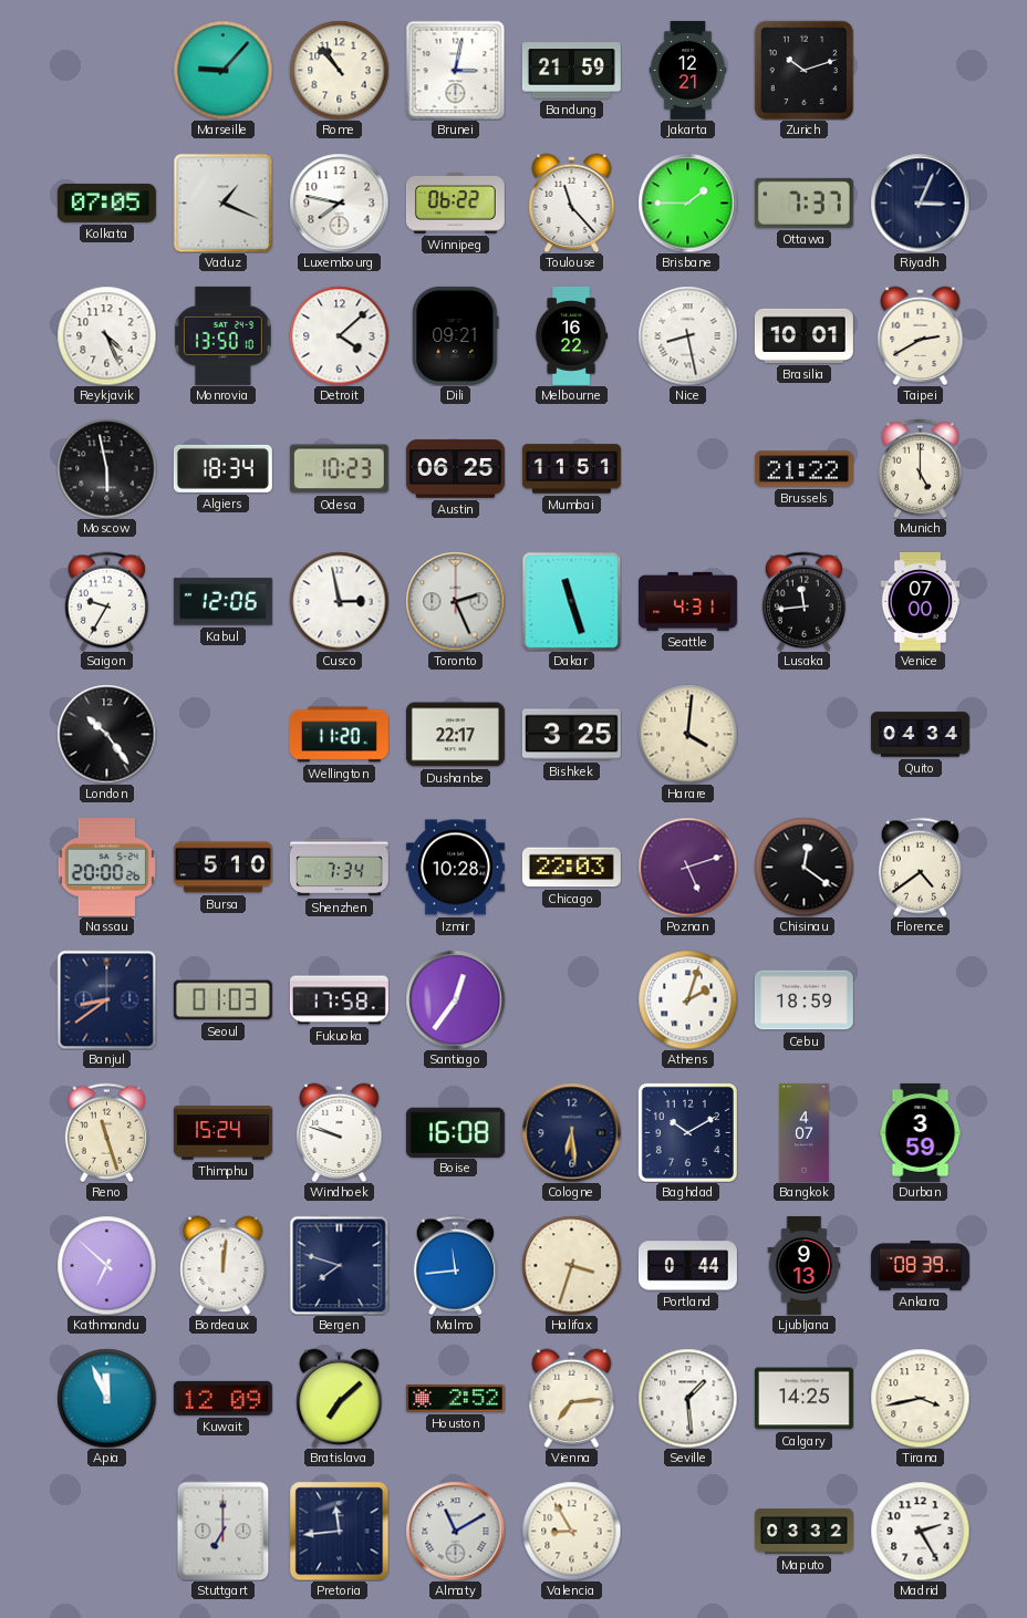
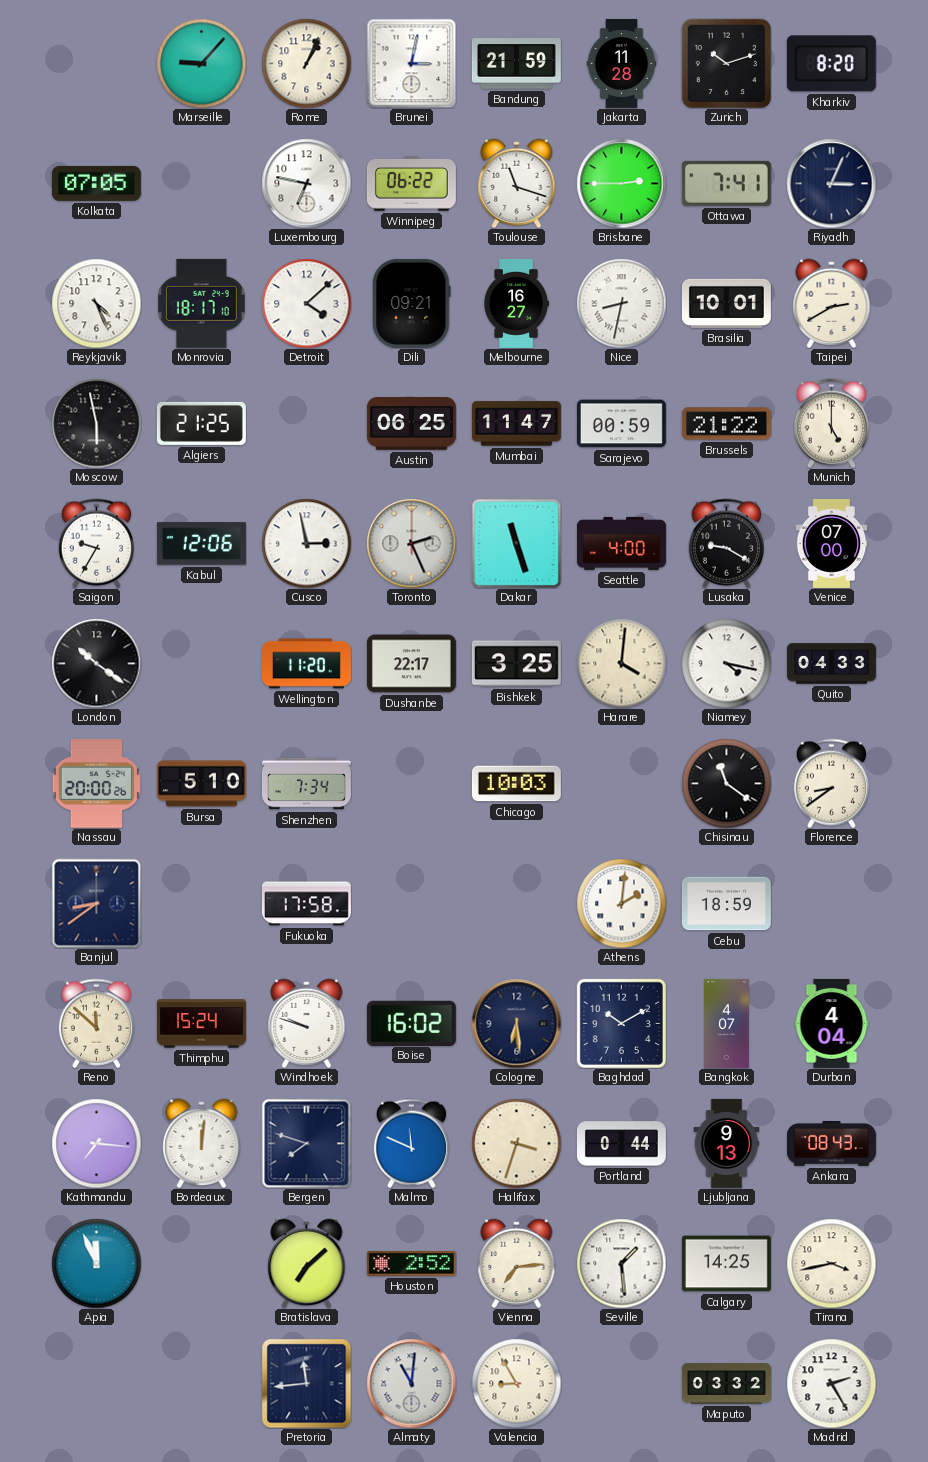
Rome: 10:53 -> 1:04
Jakarta: 12:21 -> 11:28
Kharkiv: none -> 8:20
Vaduz: 1:19 -> none
Luxembourg: 7:47 -> 6:47
Toulouse: 11:23 -> 11:18
Brisbane: 1:45 -> 2:45
Ottawa: 7:37 -> 7:41
Monrovia: 13:50 -> 18:17
Melbourne: 16:22 -> 16:27
Nice: 8:28 -> 8:32
Algiers: 18:34 -> 21:25
Odesa: 10:23 -> none
Mumbai: 11:51 -> 11:47
Sarajevo: none -> 00:59
Seattle: 4:31 -> 4:00
Lusaka: 11:44 -> 9:20
London: 10:24 -> 10:21
Niamey: none -> 4:17
Quito: 04:34 -> 04:33
Izmir: 10:28 -> none
Chicago: 22:03 -> 10:03
Poznan: 5:12 -> none
Chisinau: 12:21 -> 11:21
Florence: 4:39 -> 8:39
Seoul: 01:03 -> none
Santiago: 12:36 -> none
Athens: 2:03 -> 2:01
Reno: 11:27 -> 11:52
Boise: 16:08 -> 16:02
Durban: 3:59 -> 4:04
Kathmandu: 6:52 -> 7:16
Malmo: 11:44 -> 11:49
Ankara: 08:39 -> 08:43
Kuwait: 12:09 -> none
Stuttgart: 7:00 -> none
Almaty: 11:10 -> 11:01
